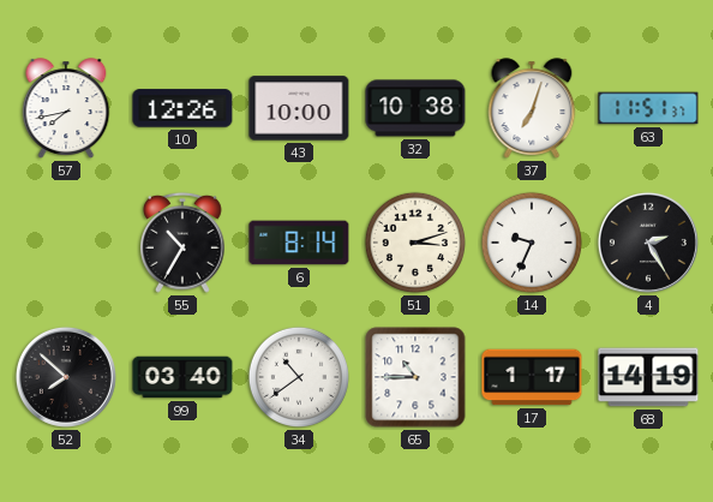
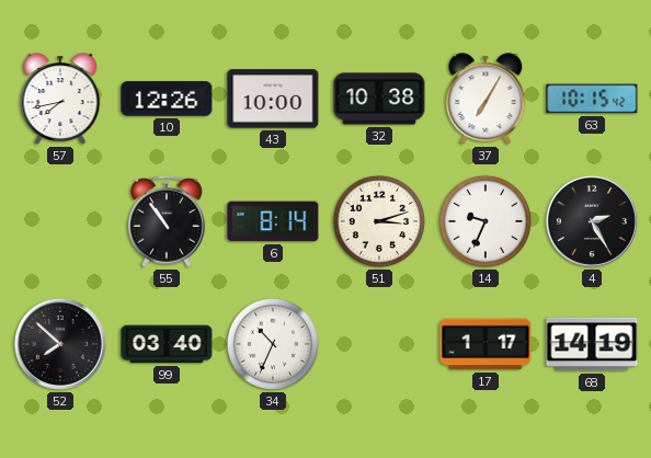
37: 7:03 -> 7:05
63: 11:51 -> 10:15
55: 10:35 -> 10:54
34: 10:39 -> 10:34
65: 10:45 -> none
